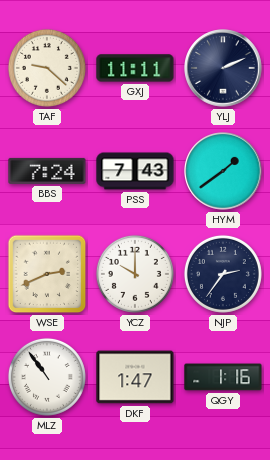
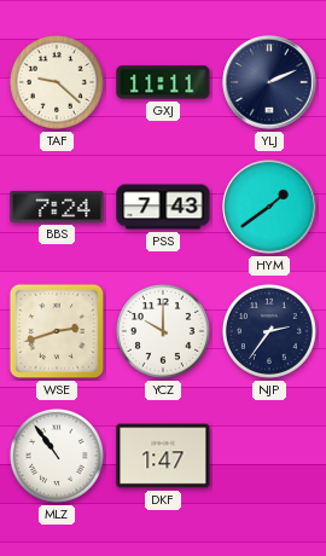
WSE: 2:41 -> 2:42
QGY: 1:16 -> none
